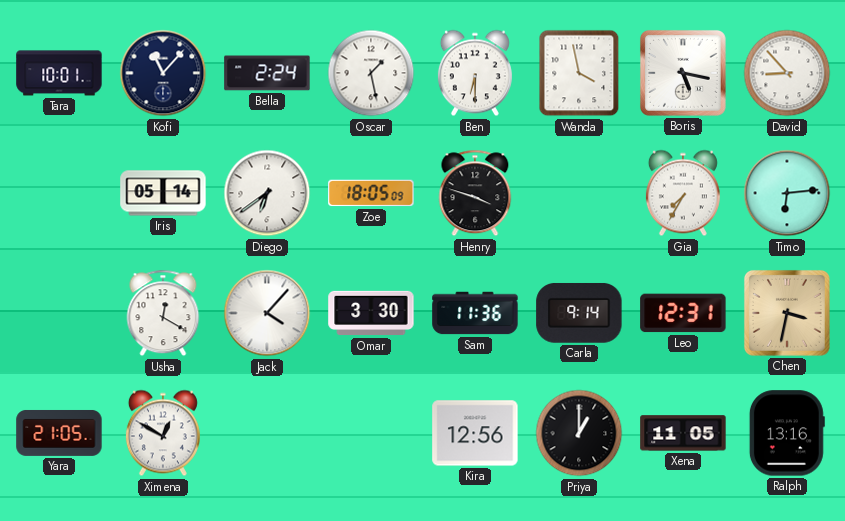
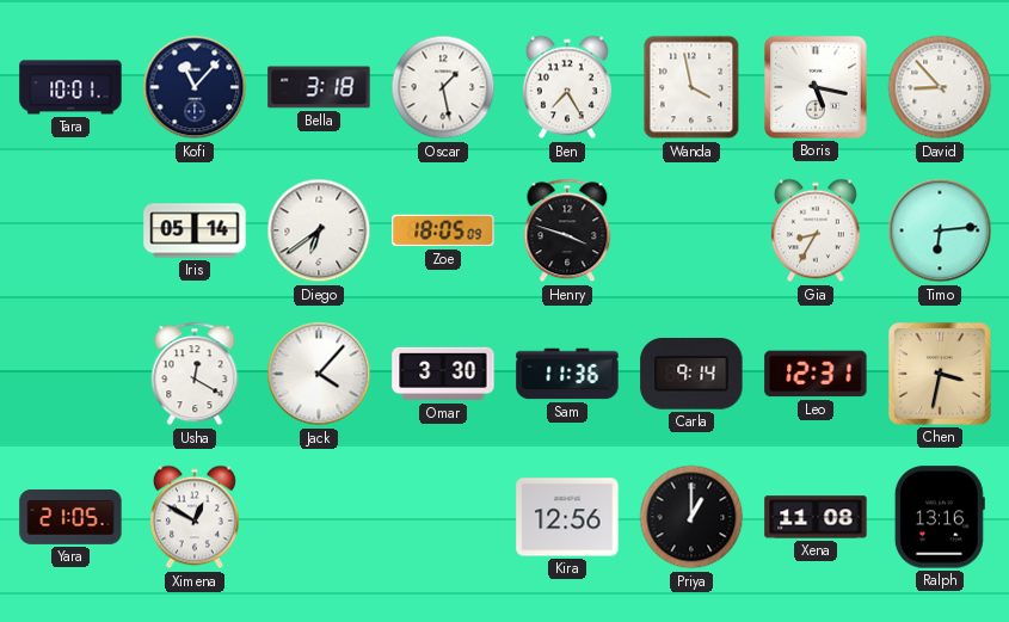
Bella: 2:24 -> 3:18
Ben: 6:30 -> 7:25
Gia: 7:35 -> 8:35
Xena: 11:05 -> 11:08
